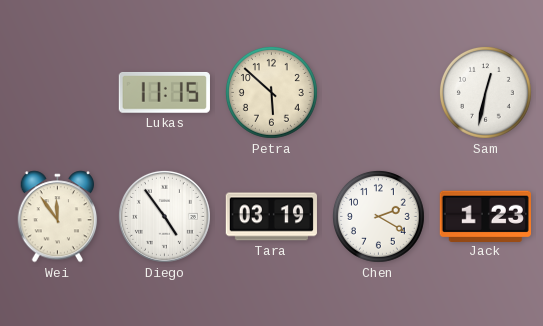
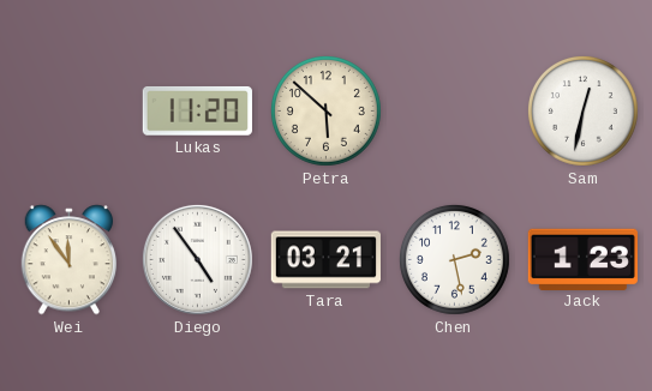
Lukas: 11:15 -> 11:20
Tara: 03:19 -> 03:21
Chen: 2:20 -> 2:28
